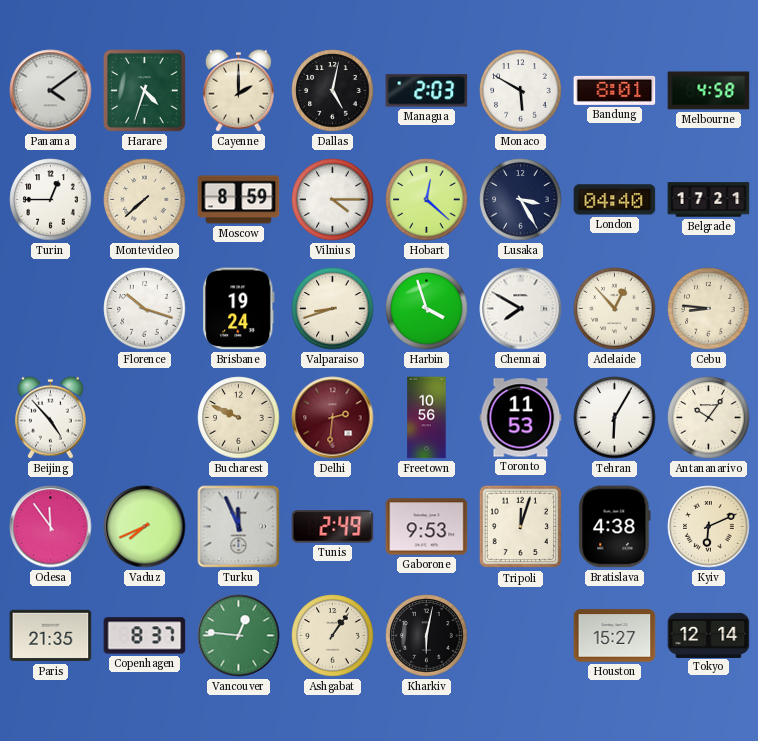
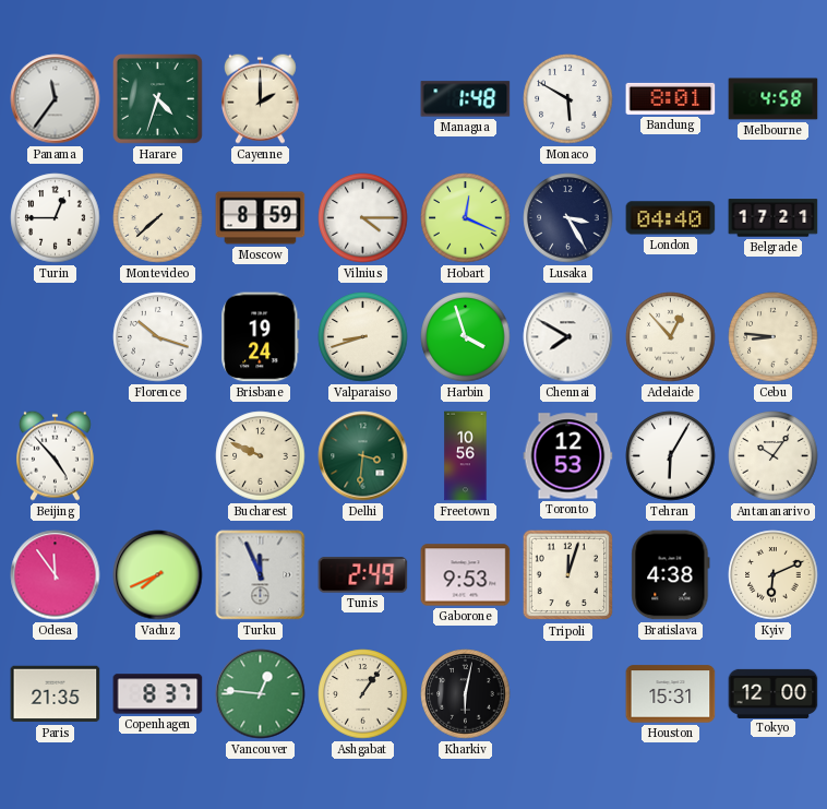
Panama: 4:09 -> 11:36
Dallas: 5:02 -> none
Managua: 2:03 -> 1:48
Hobart: 12:22 -> 12:19
Delhi: 2:31 -> 3:31
Delhi dial: burgundy -> green
Toronto: 11:53 -> 12:53
Houston: 15:27 -> 15:31
Tokyo: 12:14 -> 12:00
